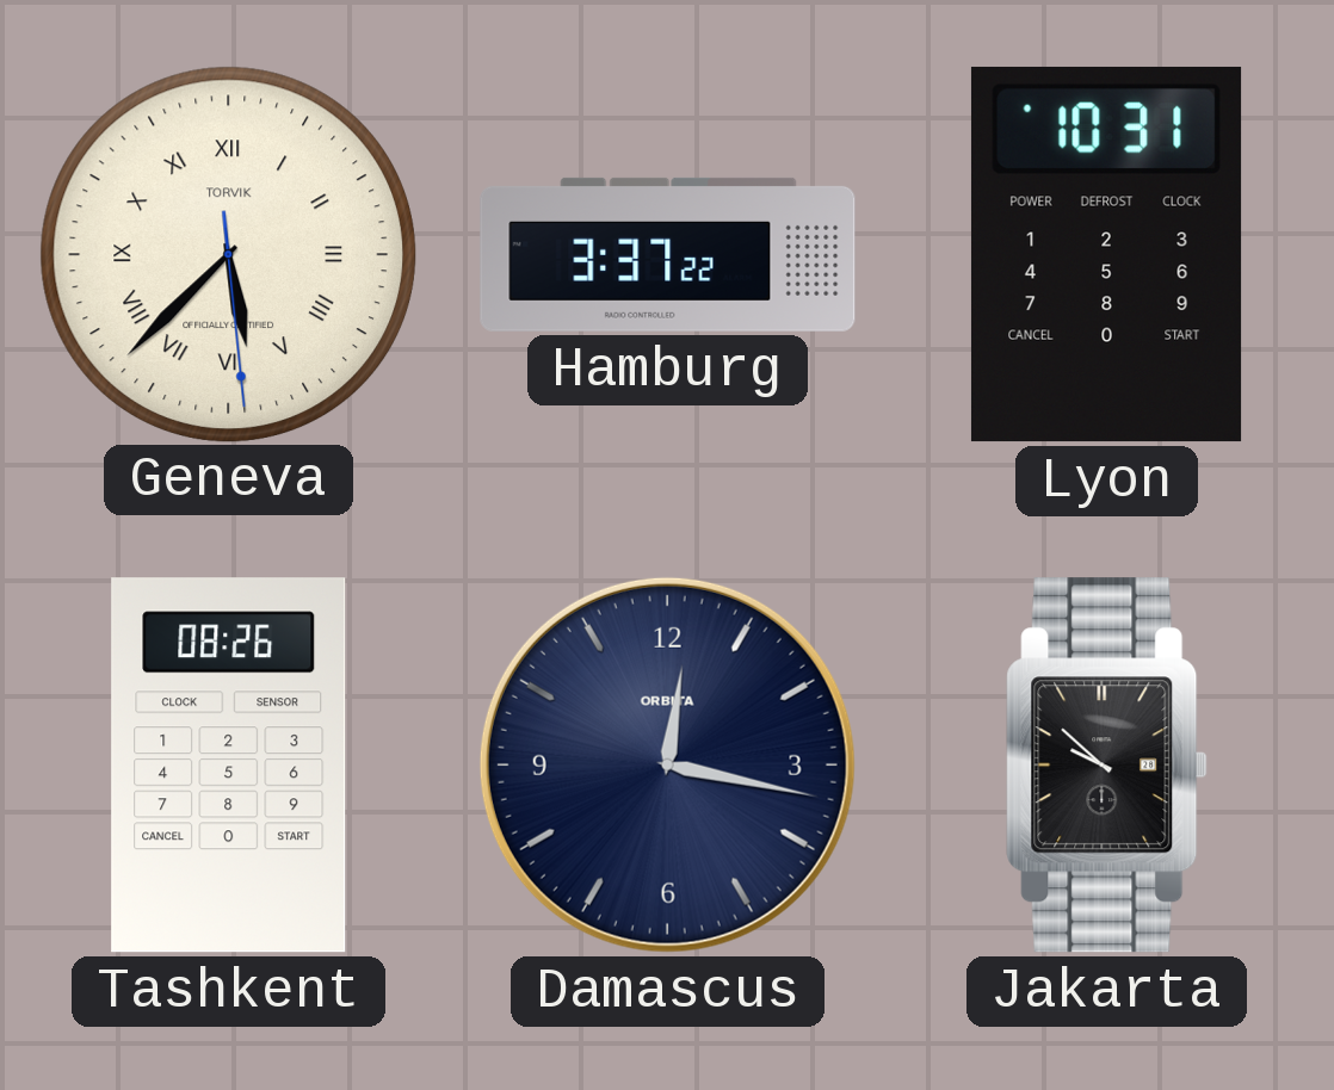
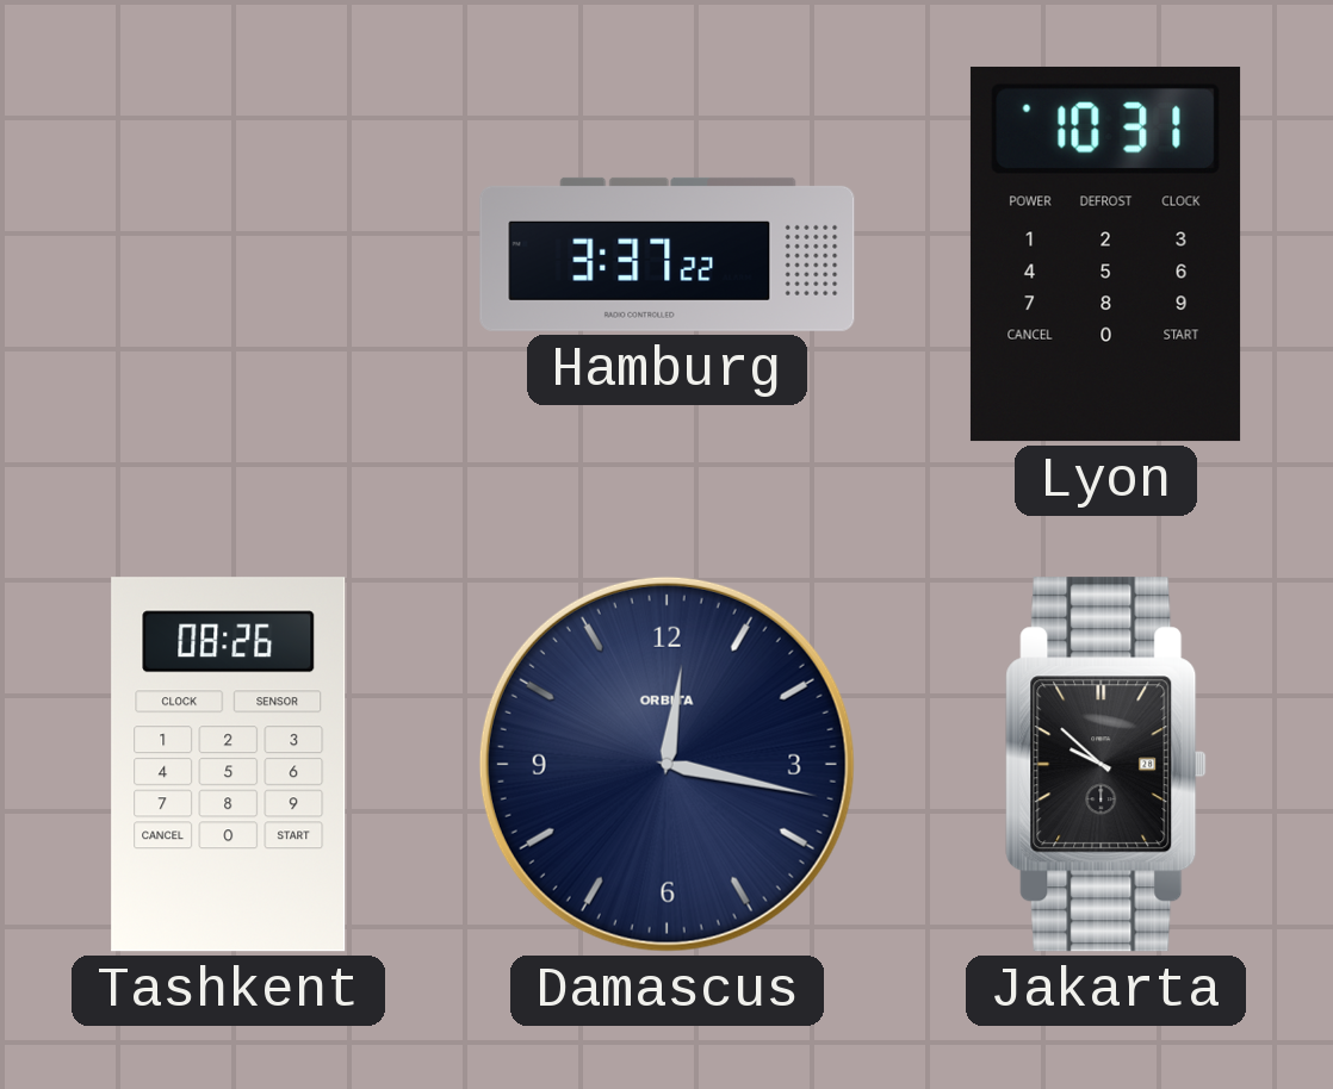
Geneva: 5:37 -> none
